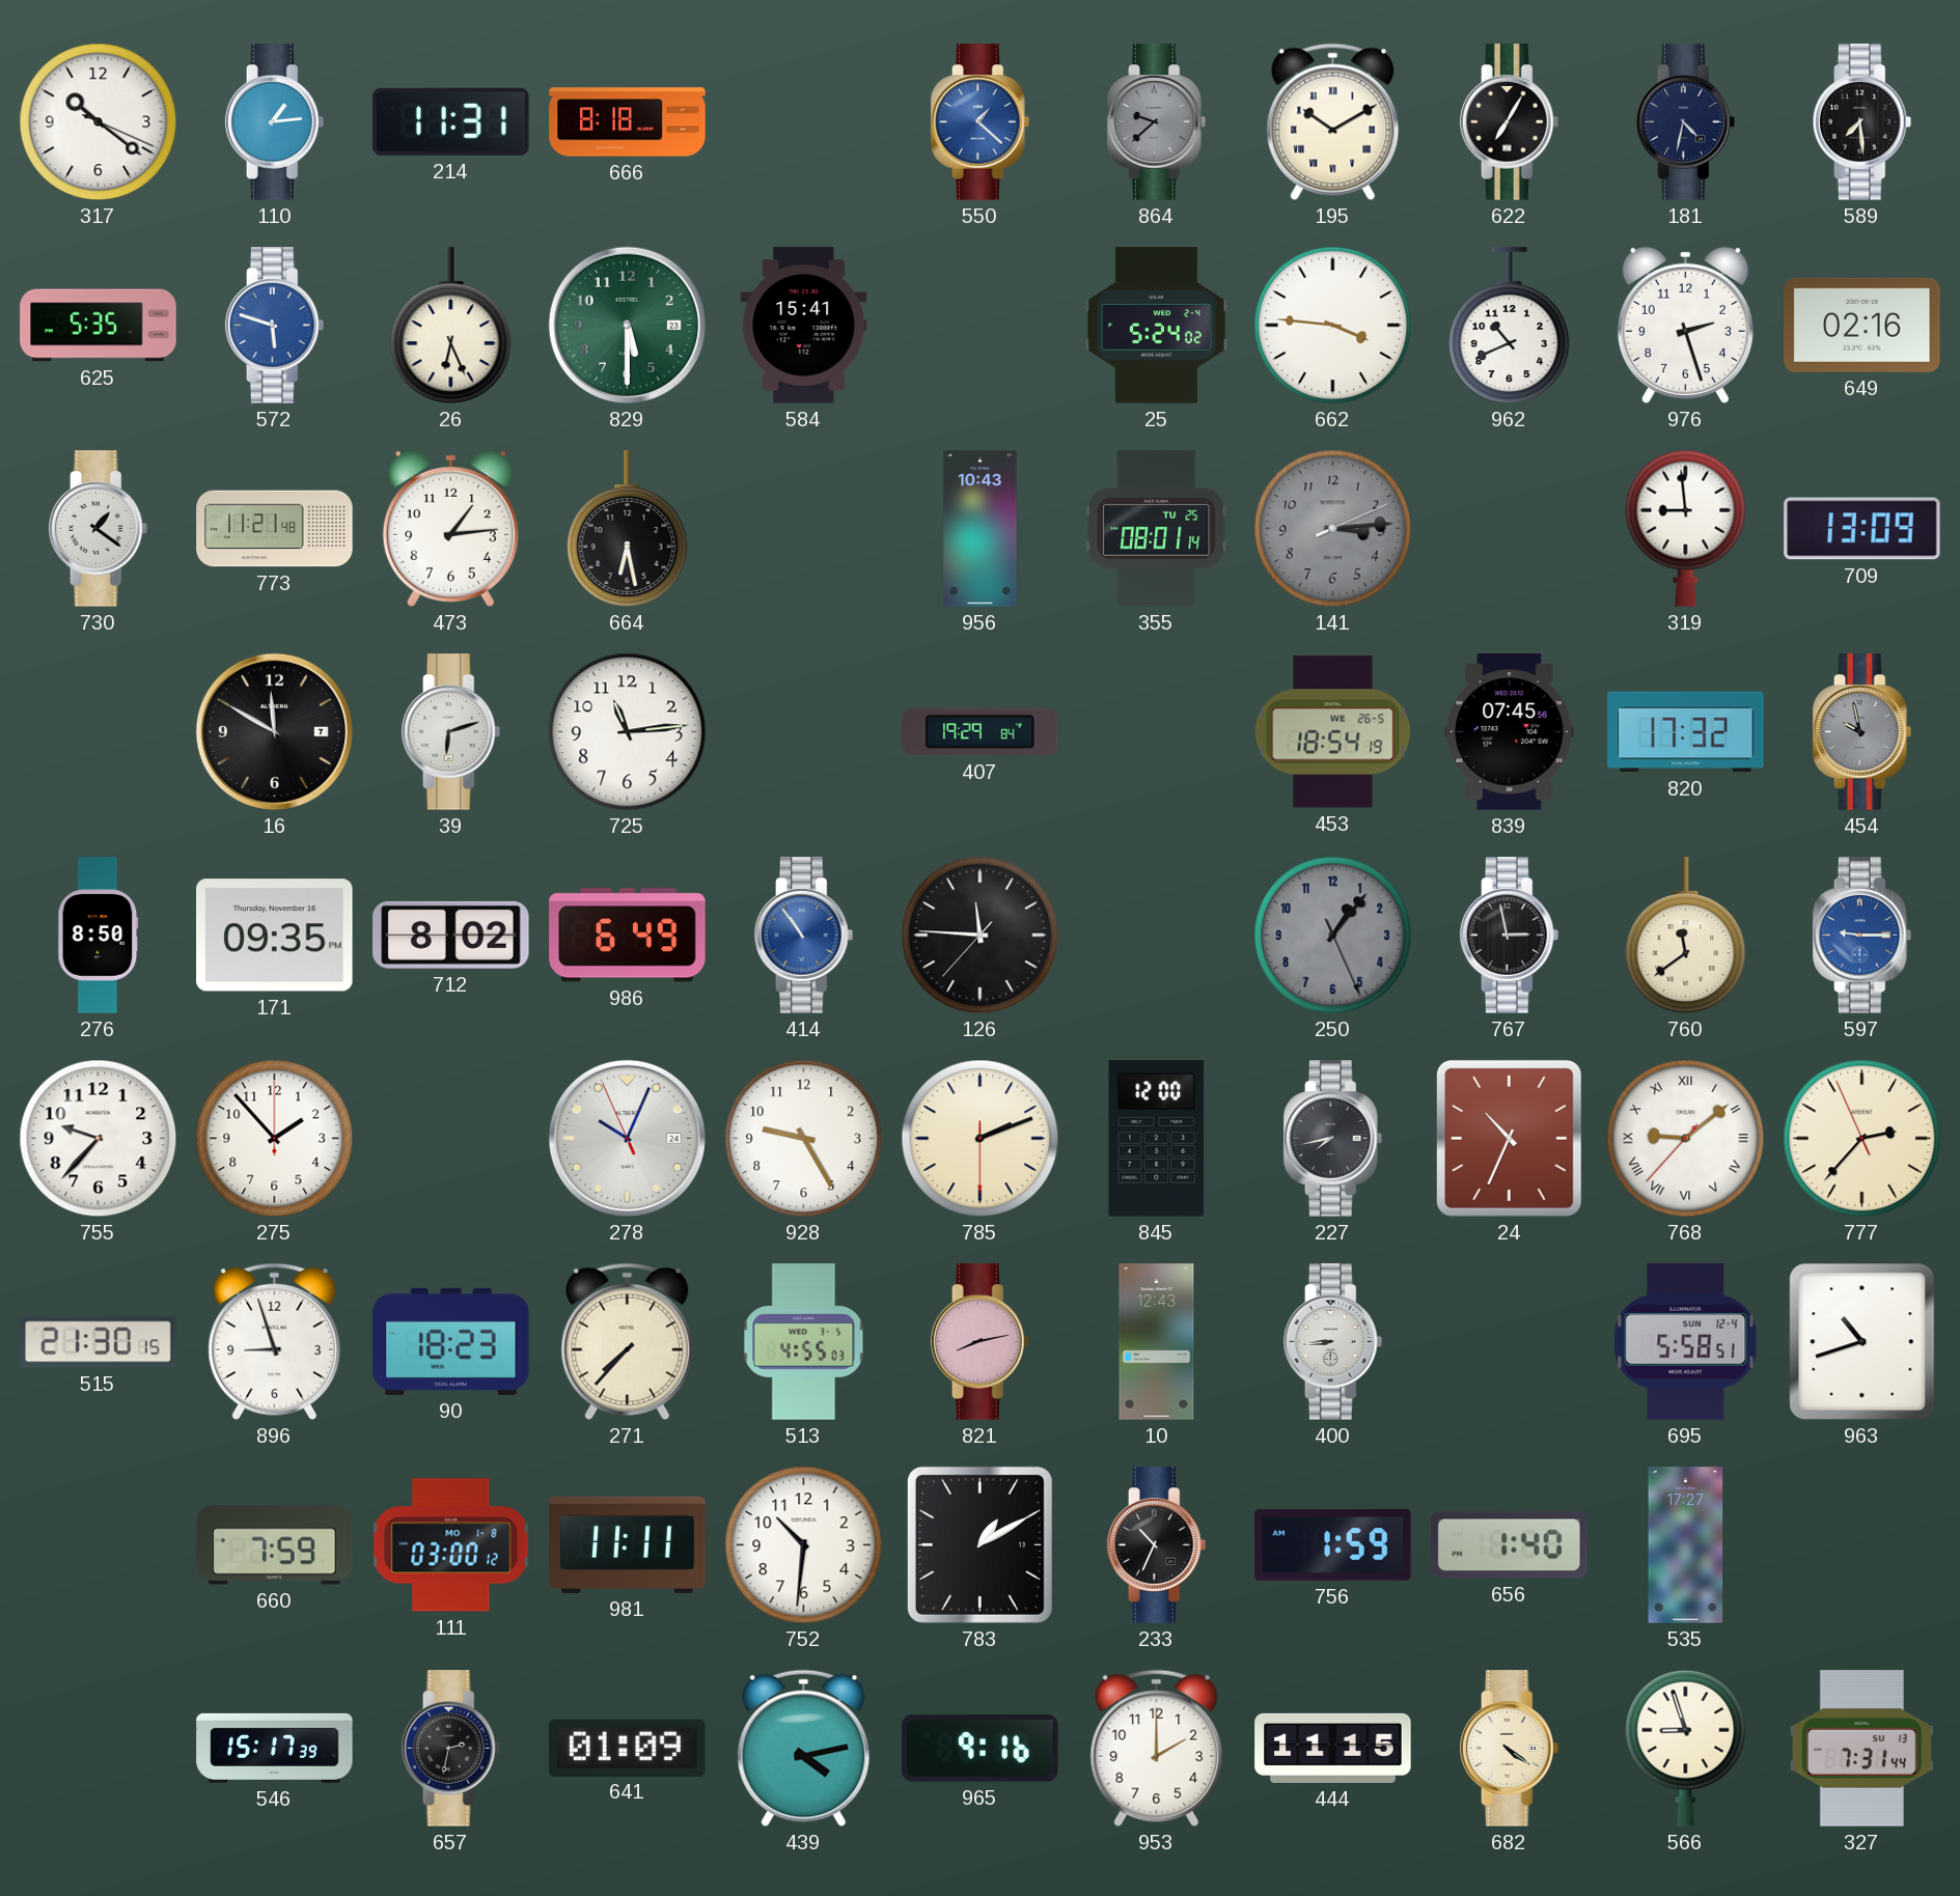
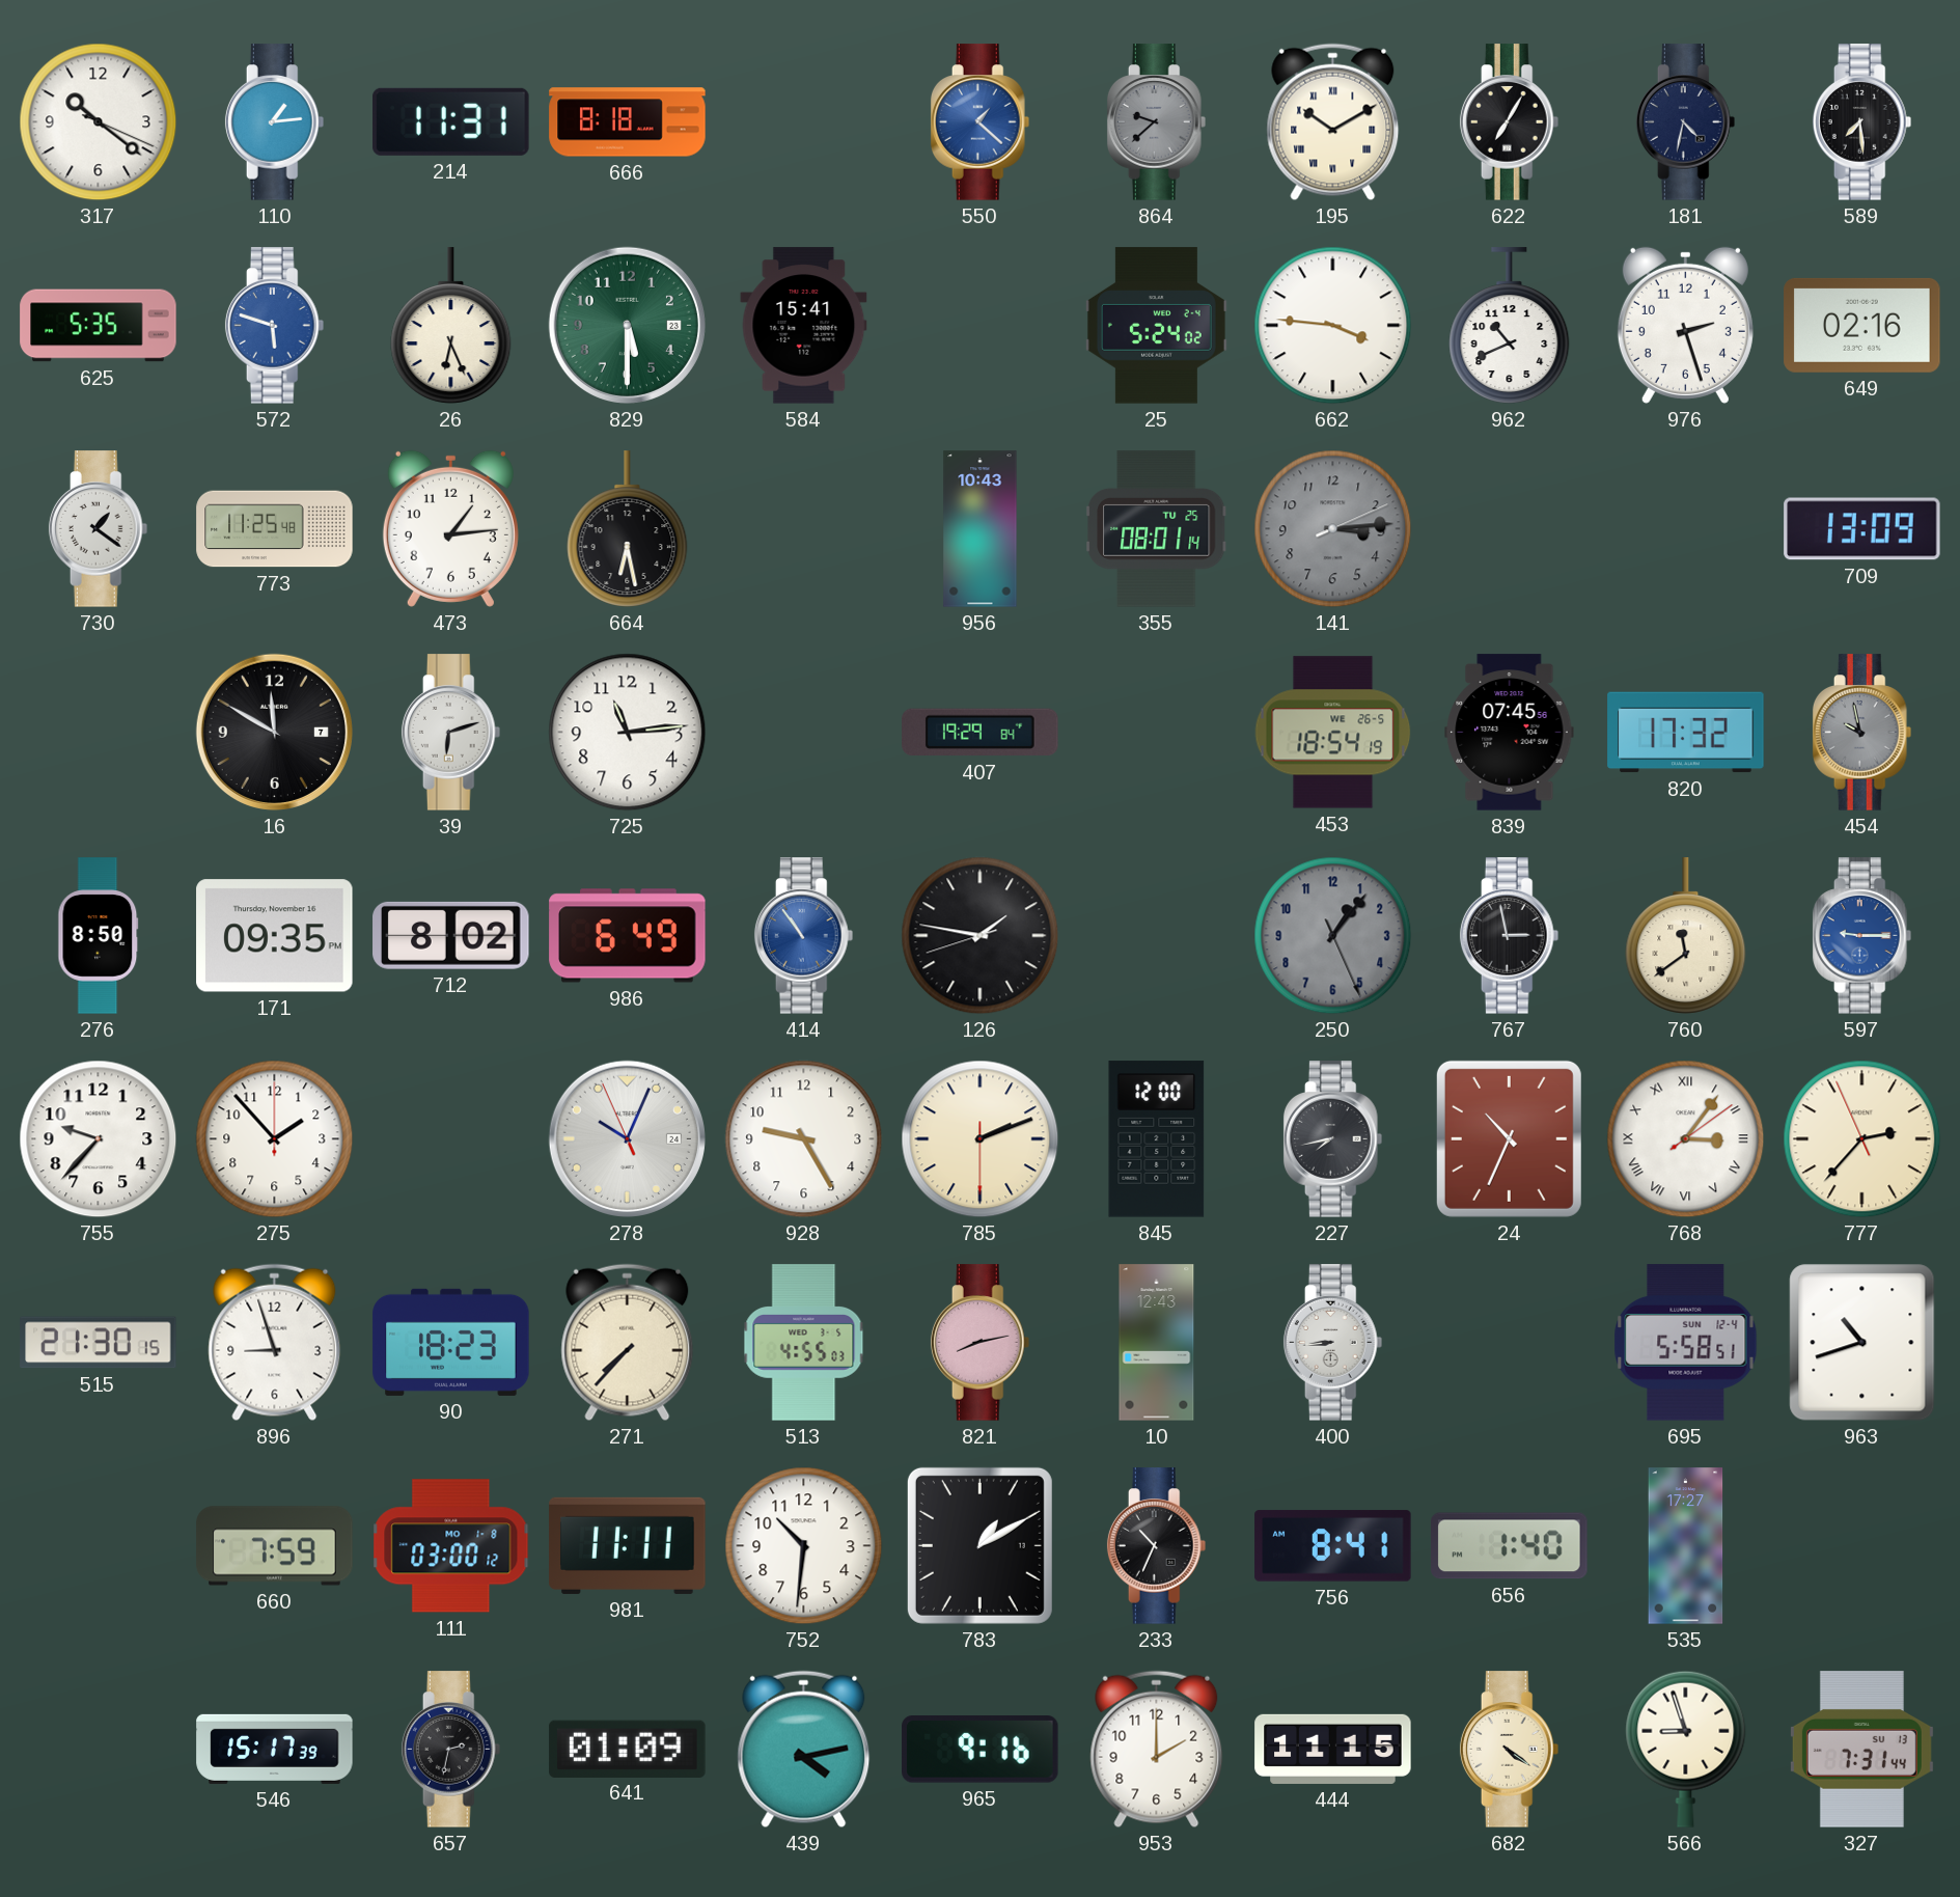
773: 11:21 -> 11:25
319: 8:59 -> none
126: 11:45 -> 1:46
768: 9:08 -> 3:06
756: 1:59 -> 8:41
